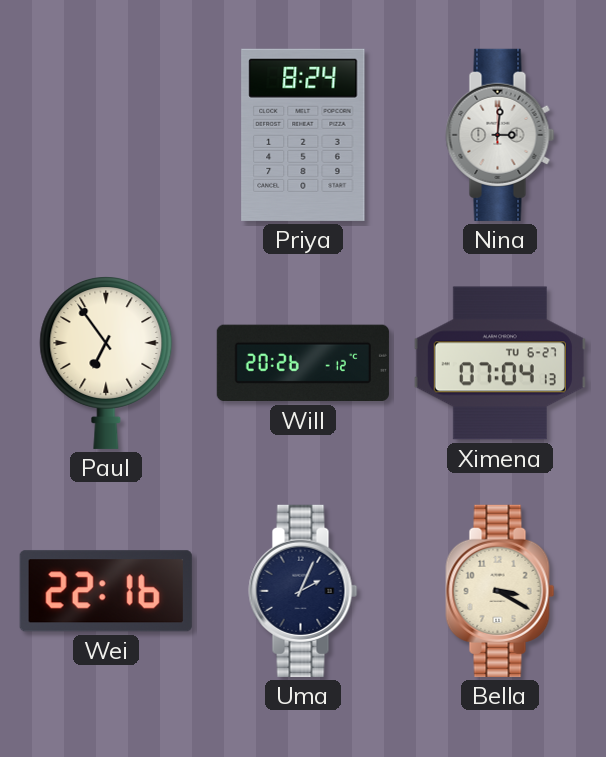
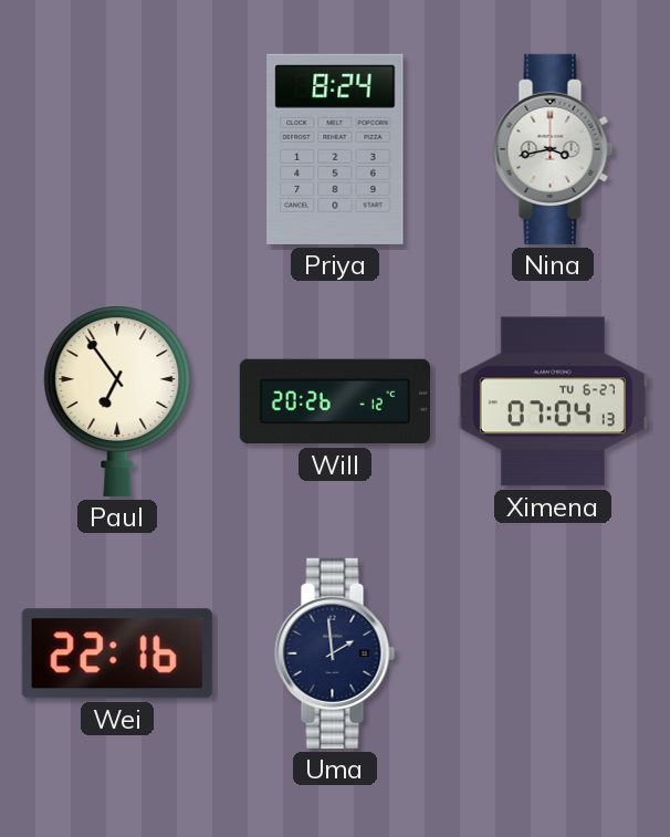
Nina: 3:01 -> 3:43
Uma: 2:04 -> 1:59
Bella: 3:20 -> none
